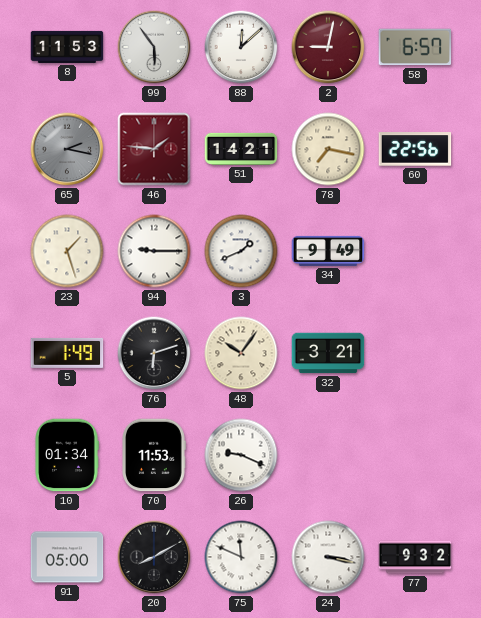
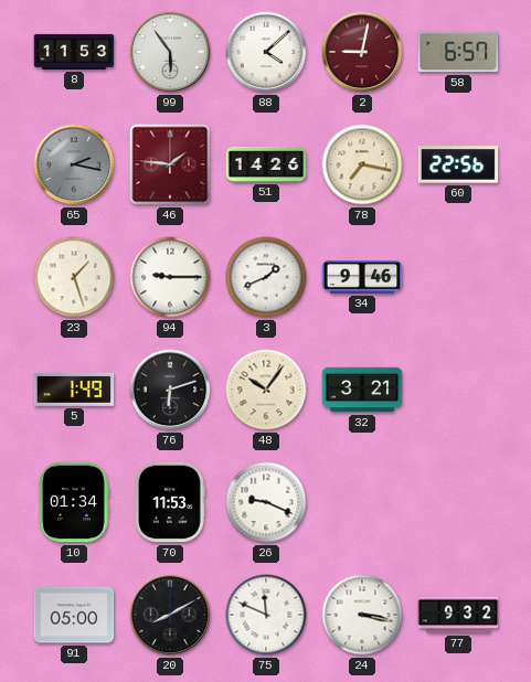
88: 12:08 -> 4:08
51: 14:21 -> 14:26
34: 9:49 -> 9:46
